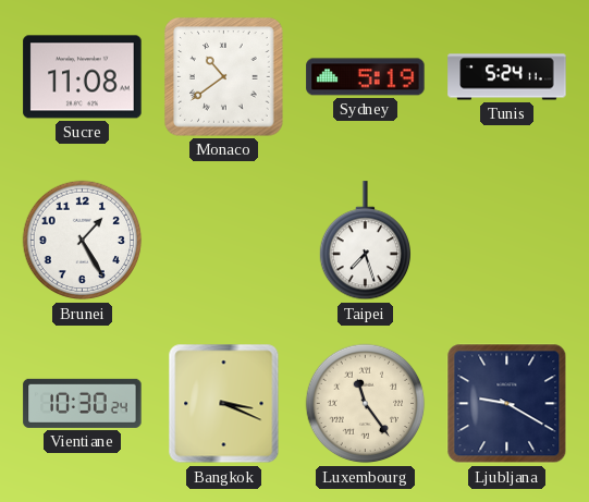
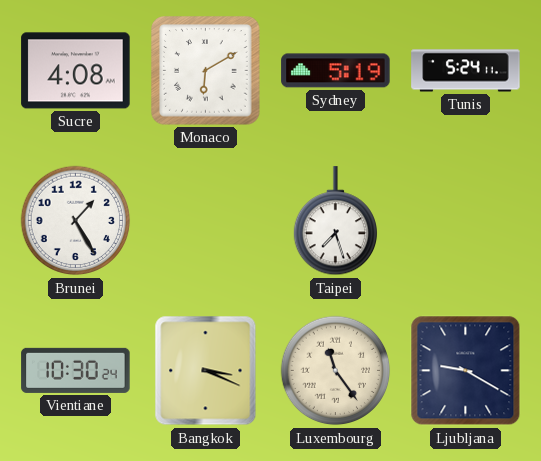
Sucre: 11:08 -> 4:08
Monaco: 10:39 -> 6:10
